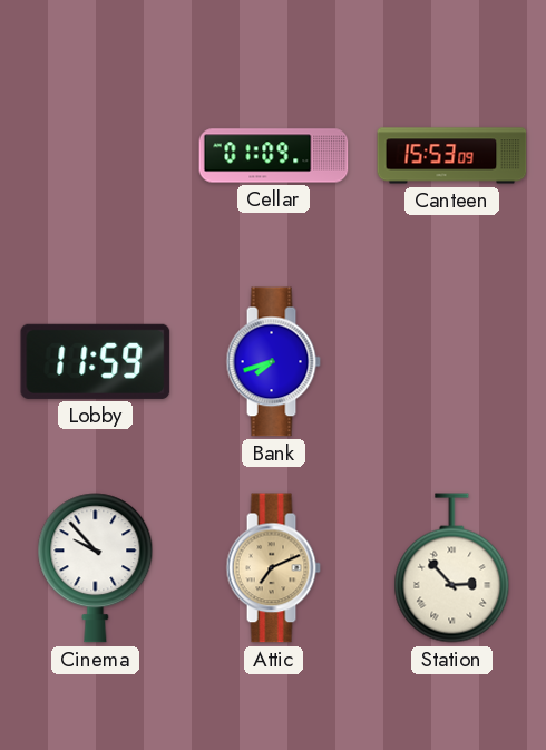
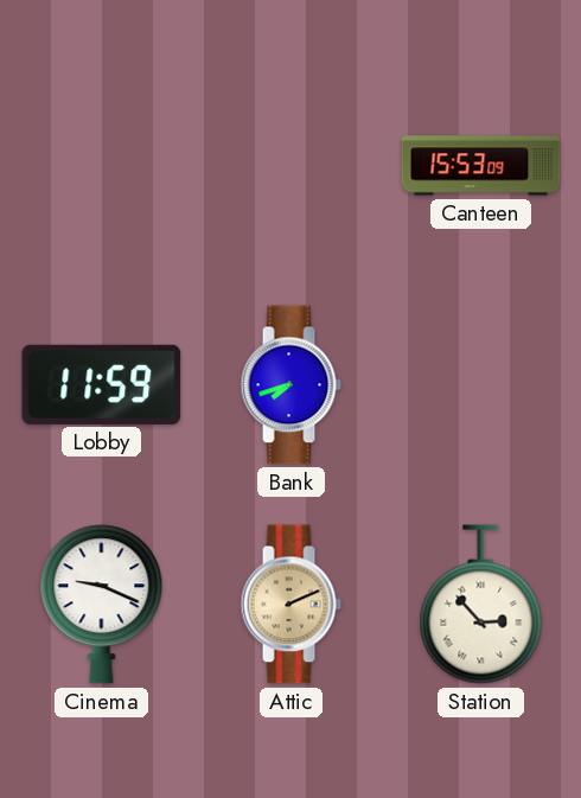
Cellar: 01:09 -> none
Cinema: 9:53 -> 9:19
Attic: 7:11 -> 2:11
